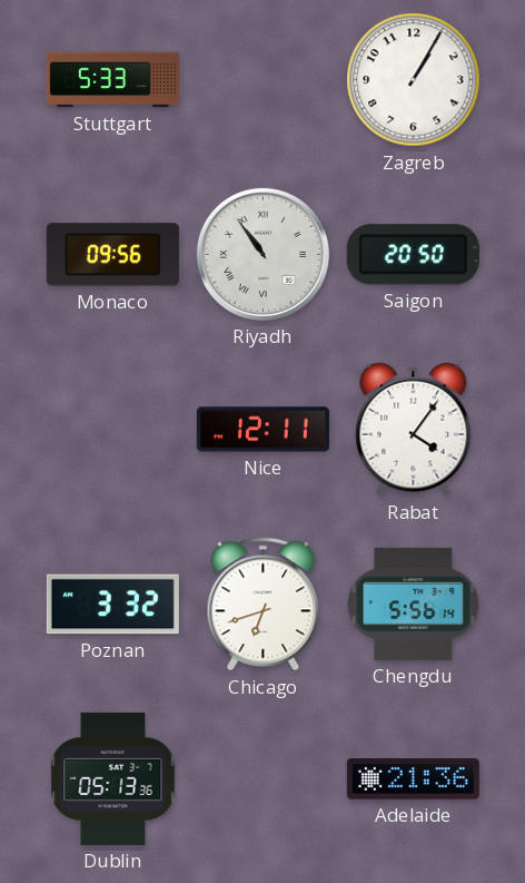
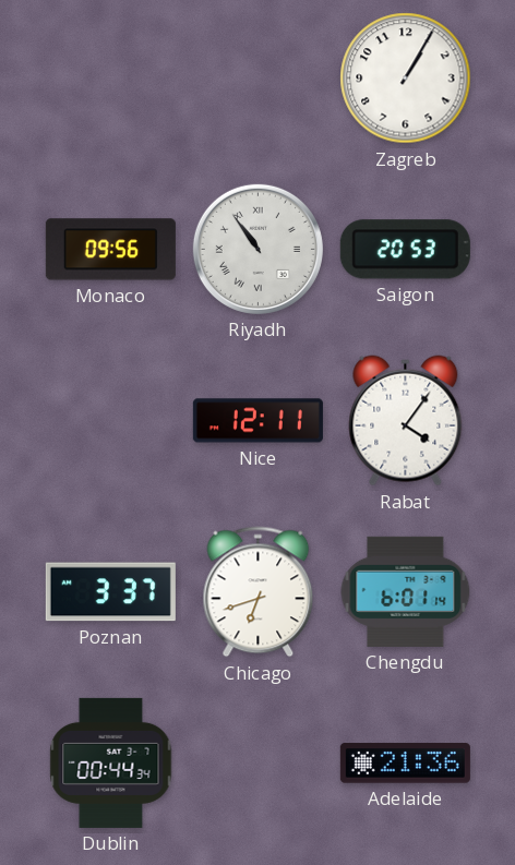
Stuttgart: 5:33 -> none
Saigon: 20:50 -> 20:53
Poznan: 3:32 -> 3:37
Chengdu: 5:56 -> 6:01
Dublin: 05:13 -> 00:44
